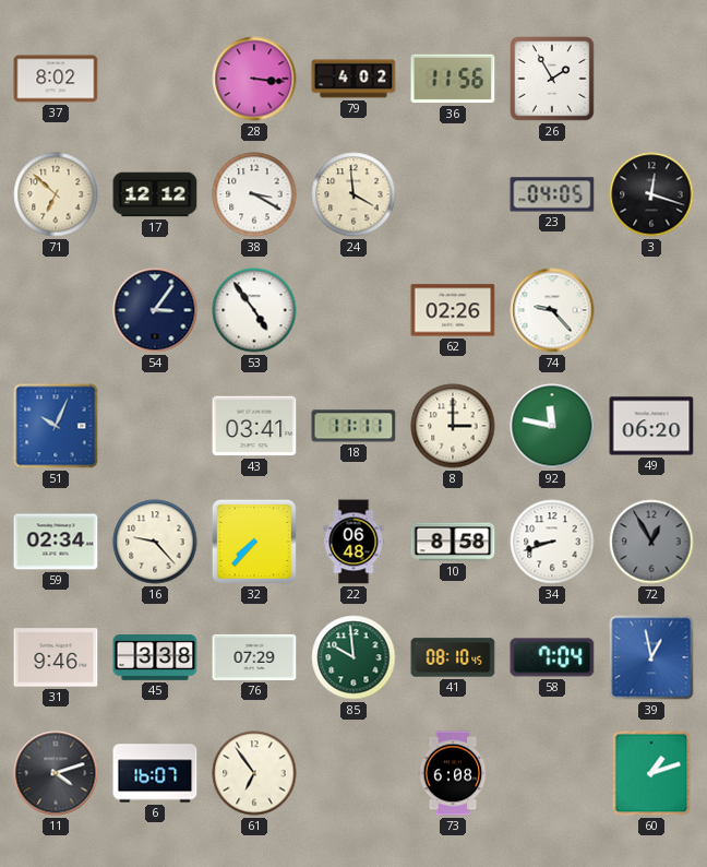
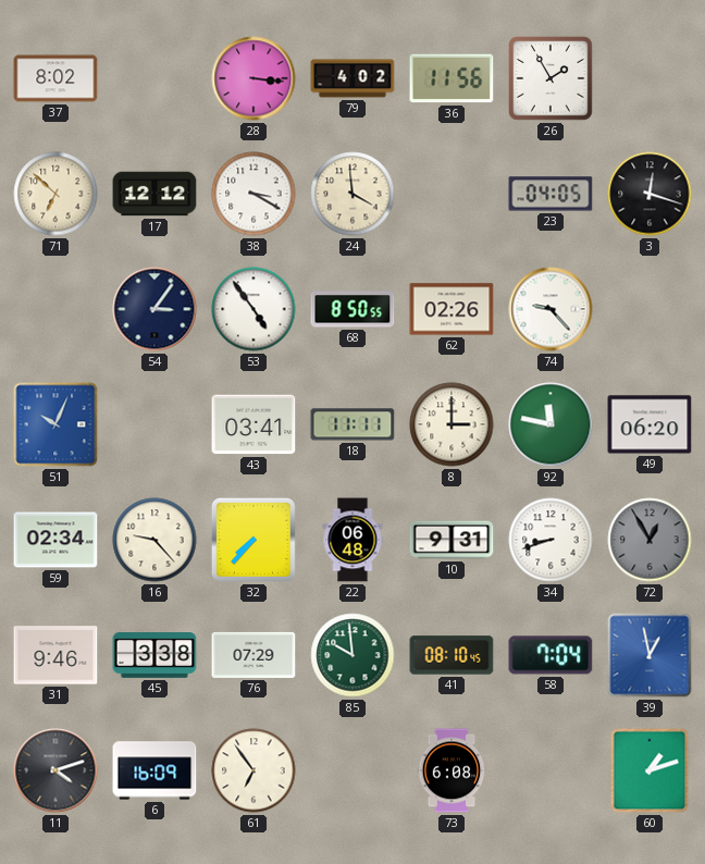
68: none -> 8:50
10: 8:58 -> 9:31
6: 16:07 -> 16:09
